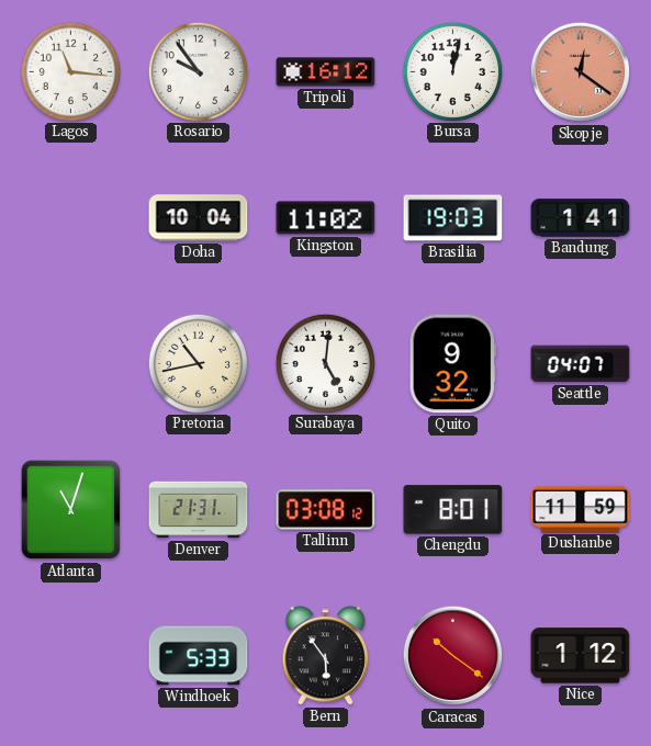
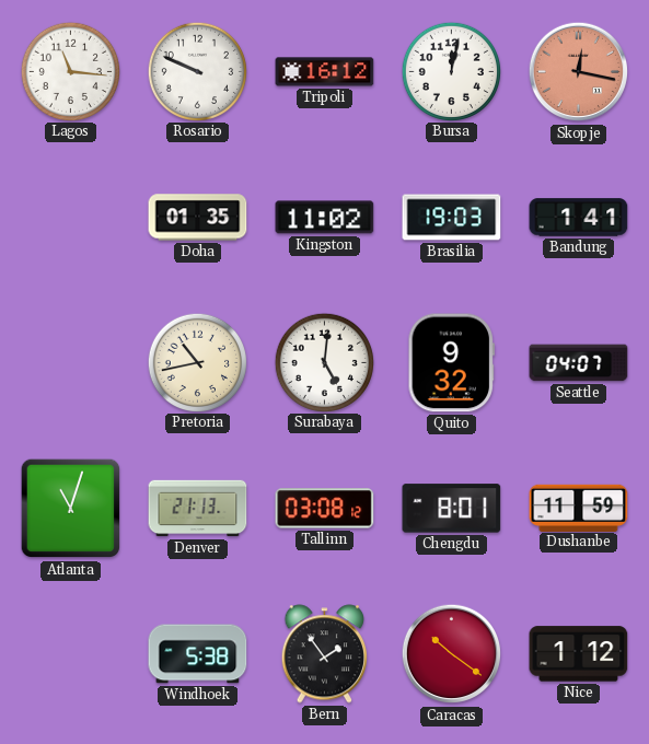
Rosario: 9:54 -> 9:49
Skopje: 12:21 -> 12:17
Doha: 10:04 -> 01:35
Denver: 21:31 -> 21:13
Windhoek: 5:33 -> 5:38
Bern: 5:54 -> 1:54
